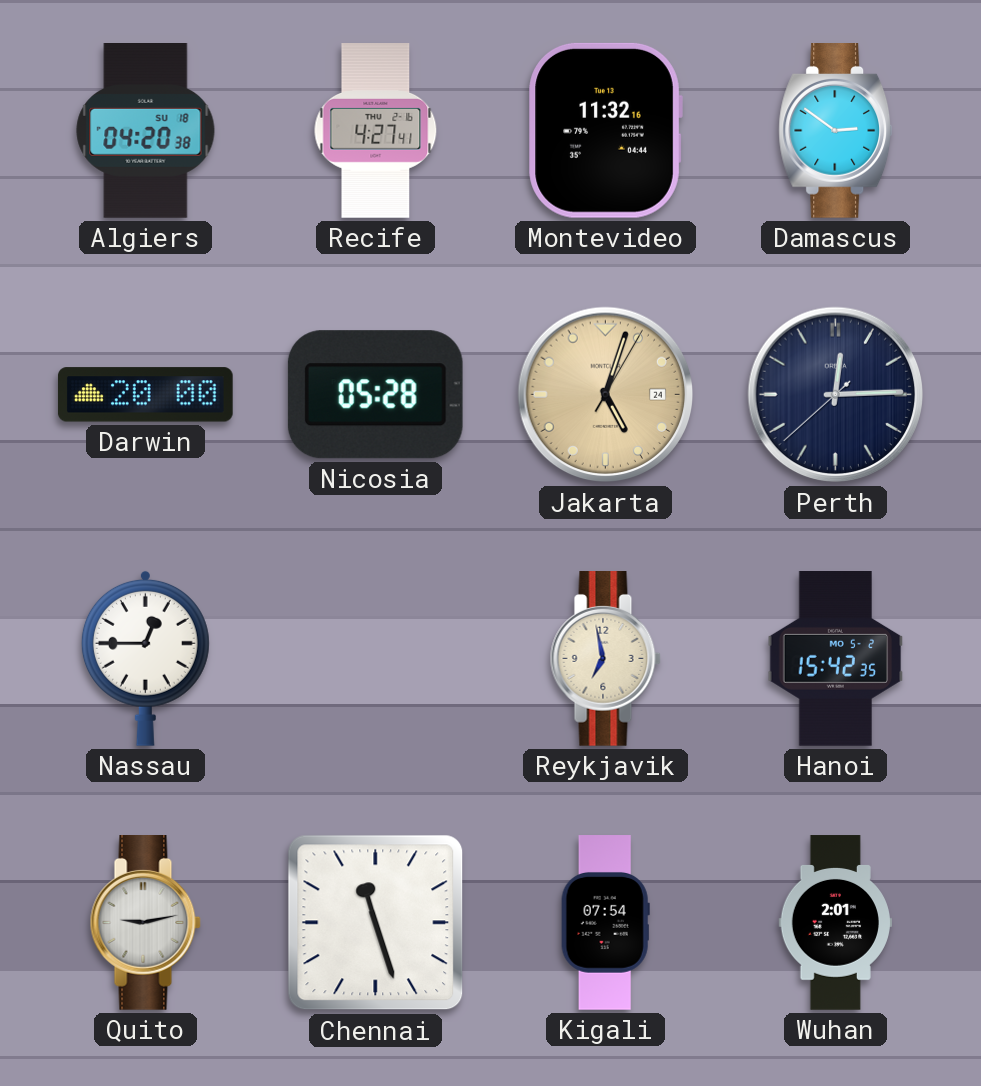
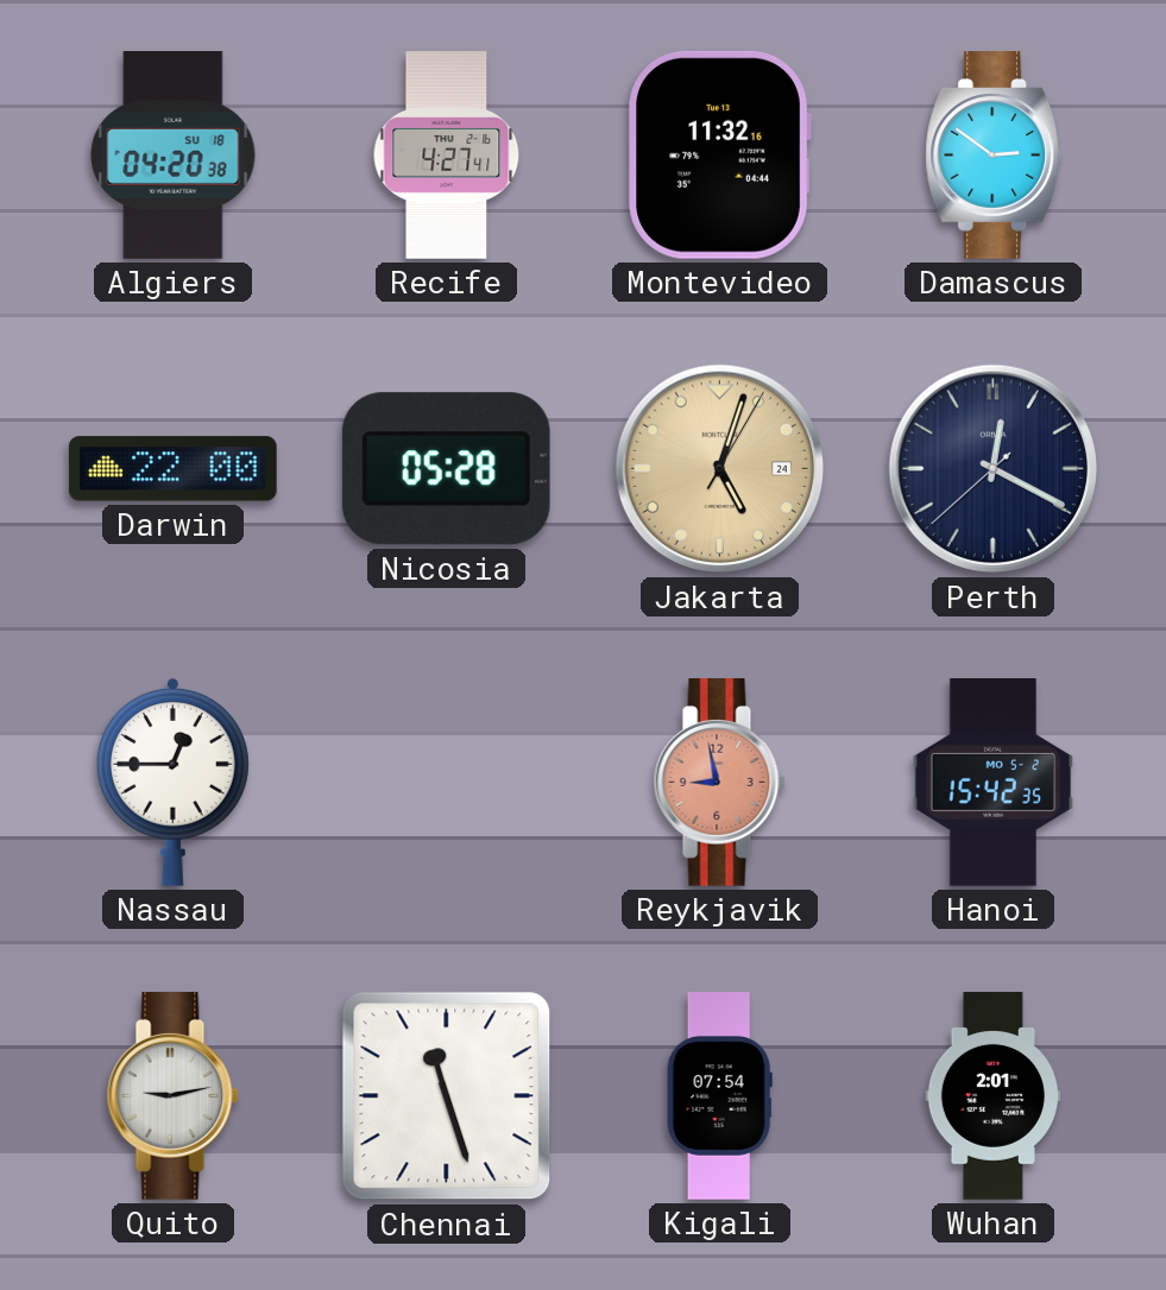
Darwin: 20:00 -> 22:00
Perth: 12:14 -> 12:19
Reykjavik: 6:58 -> 8:58
Reykjavik dial: cream -> salmon
